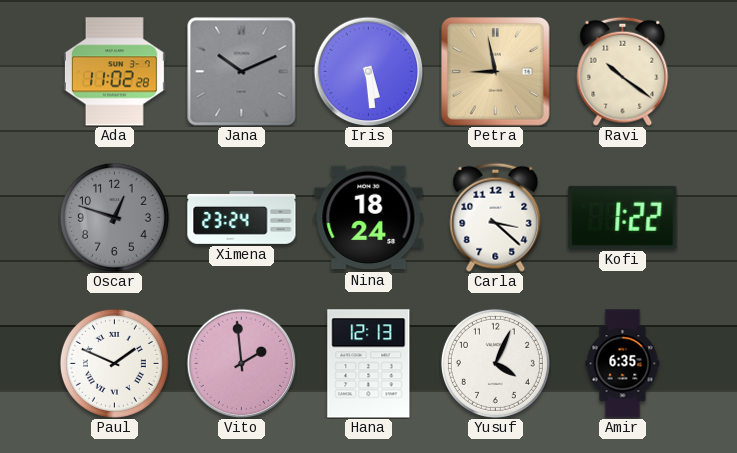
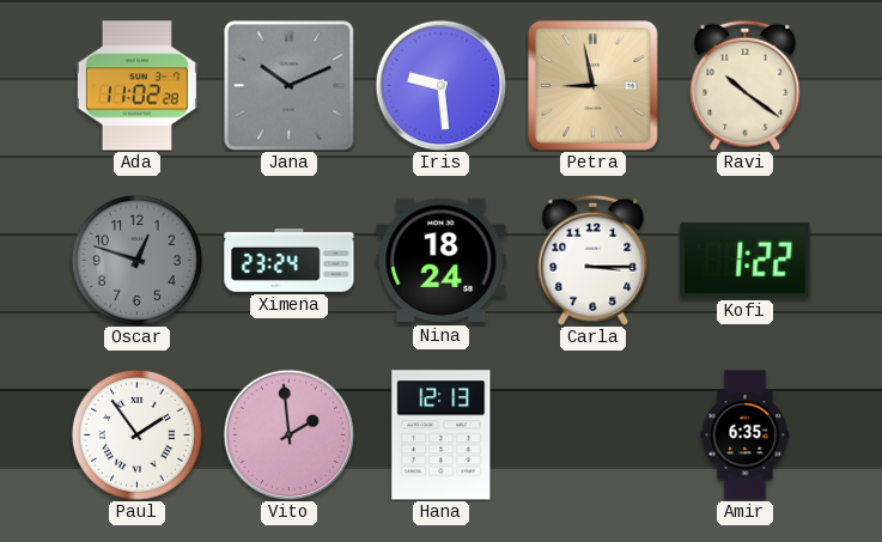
Iris: 5:29 -> 9:29
Carla: 3:22 -> 3:15
Paul: 1:49 -> 1:54
Yusuf: 4:04 -> none
